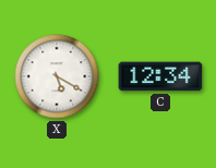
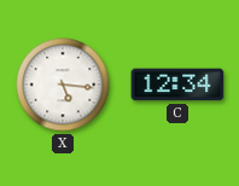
X: 5:20 -> 5:16
